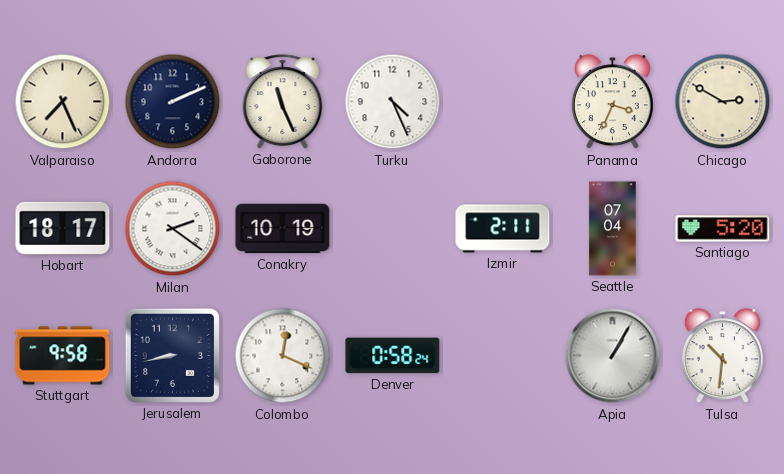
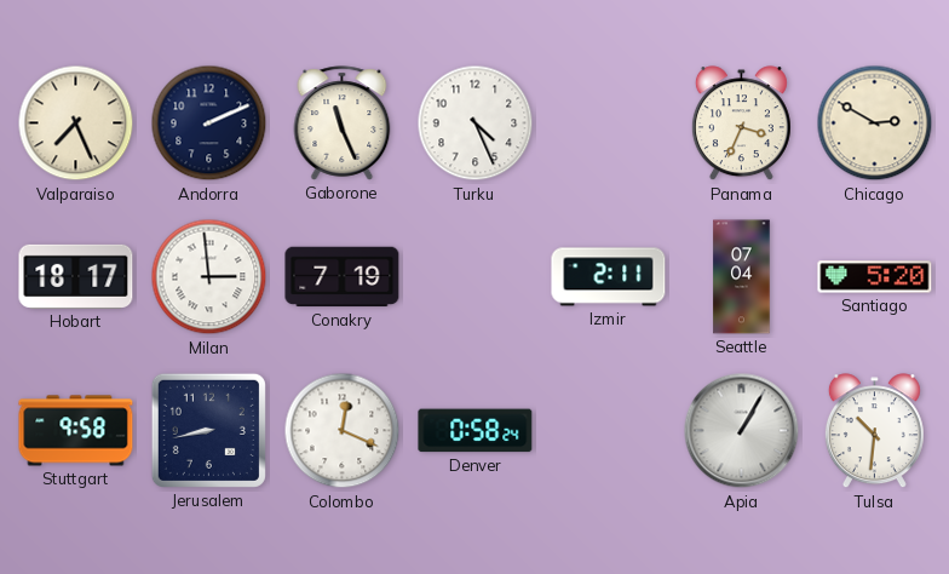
Milan: 2:21 -> 2:59
Conakry: 10:19 -> 7:19
